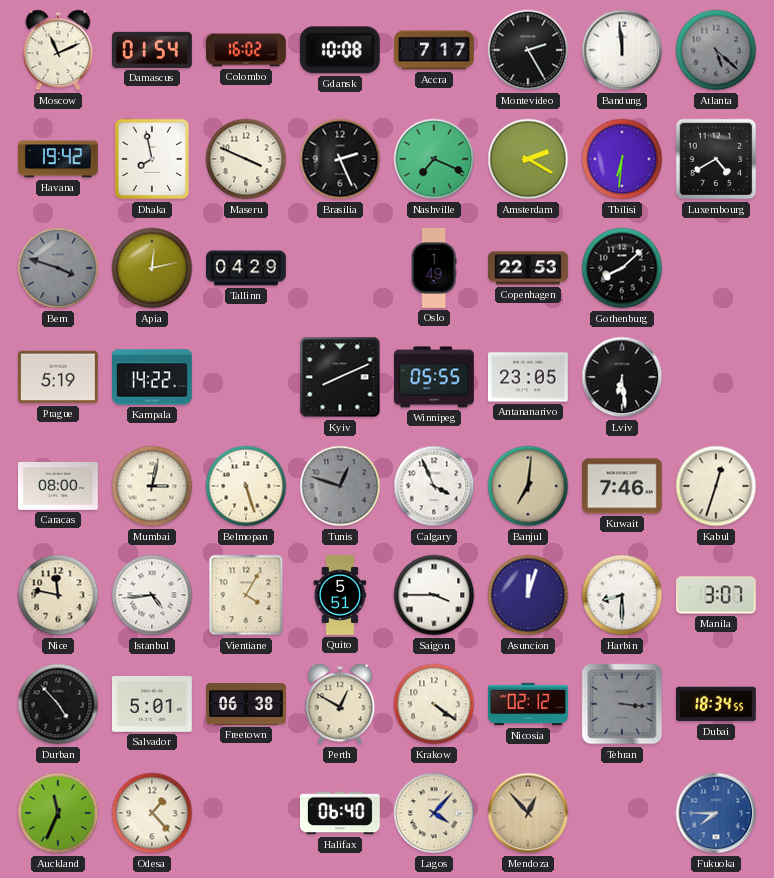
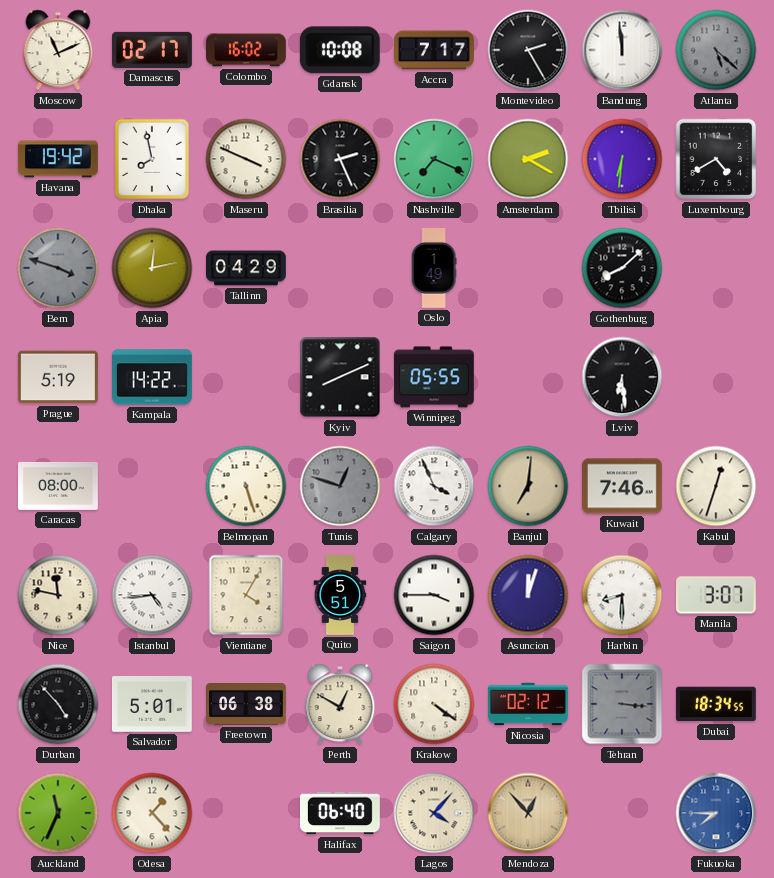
Damascus: 01:54 -> 02:17
Copenhagen: 22:53 -> none
Antananarivo: 23:05 -> none
Mumbai: 3:02 -> none
